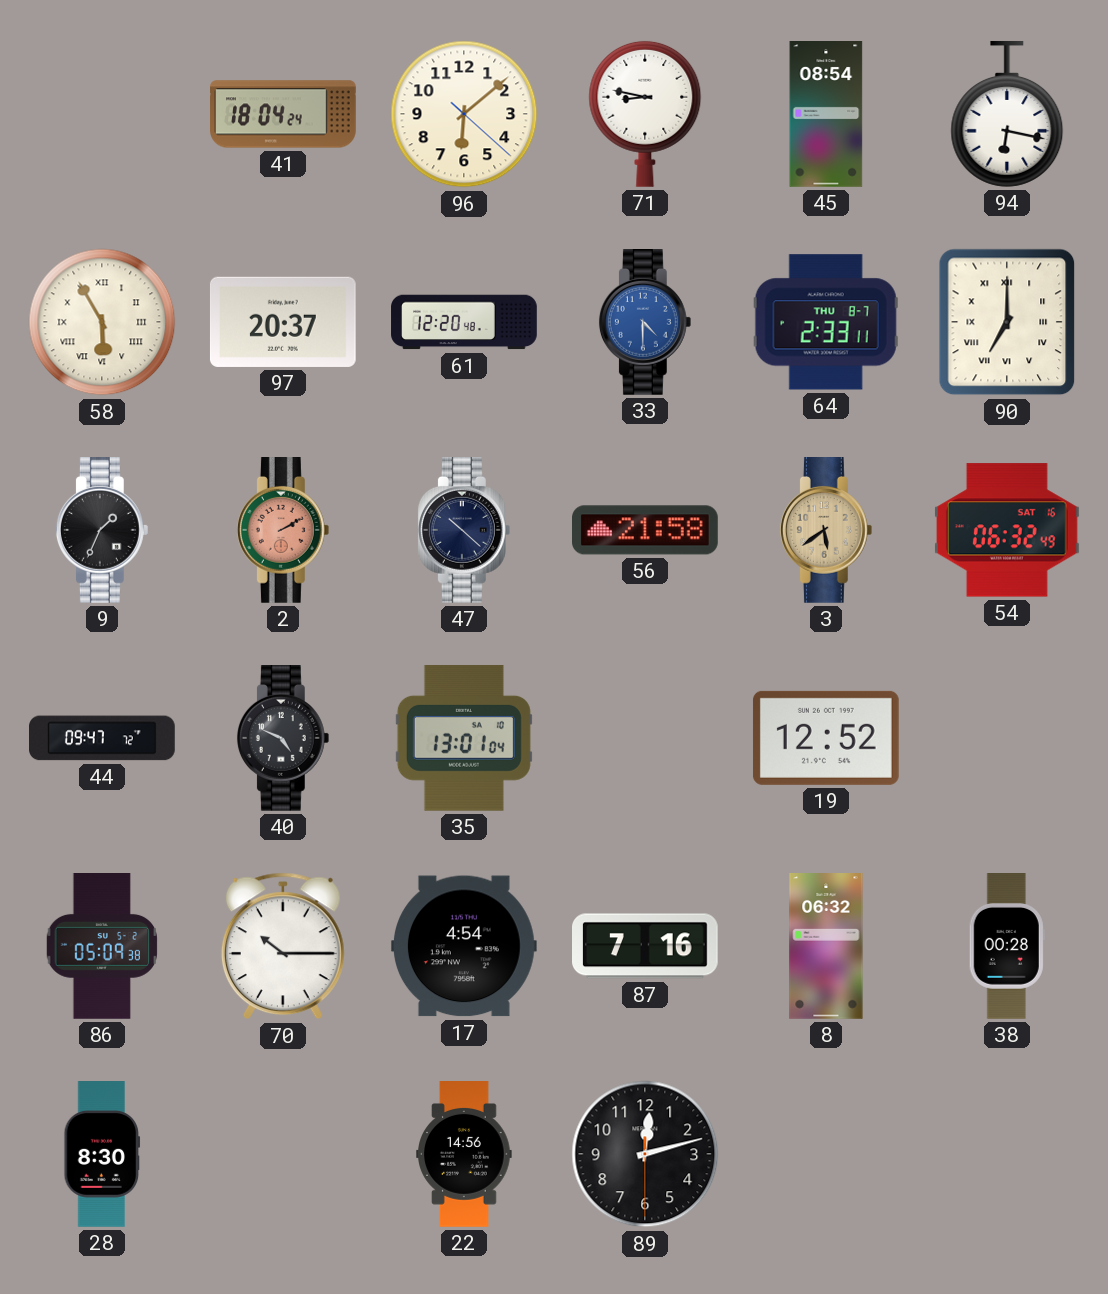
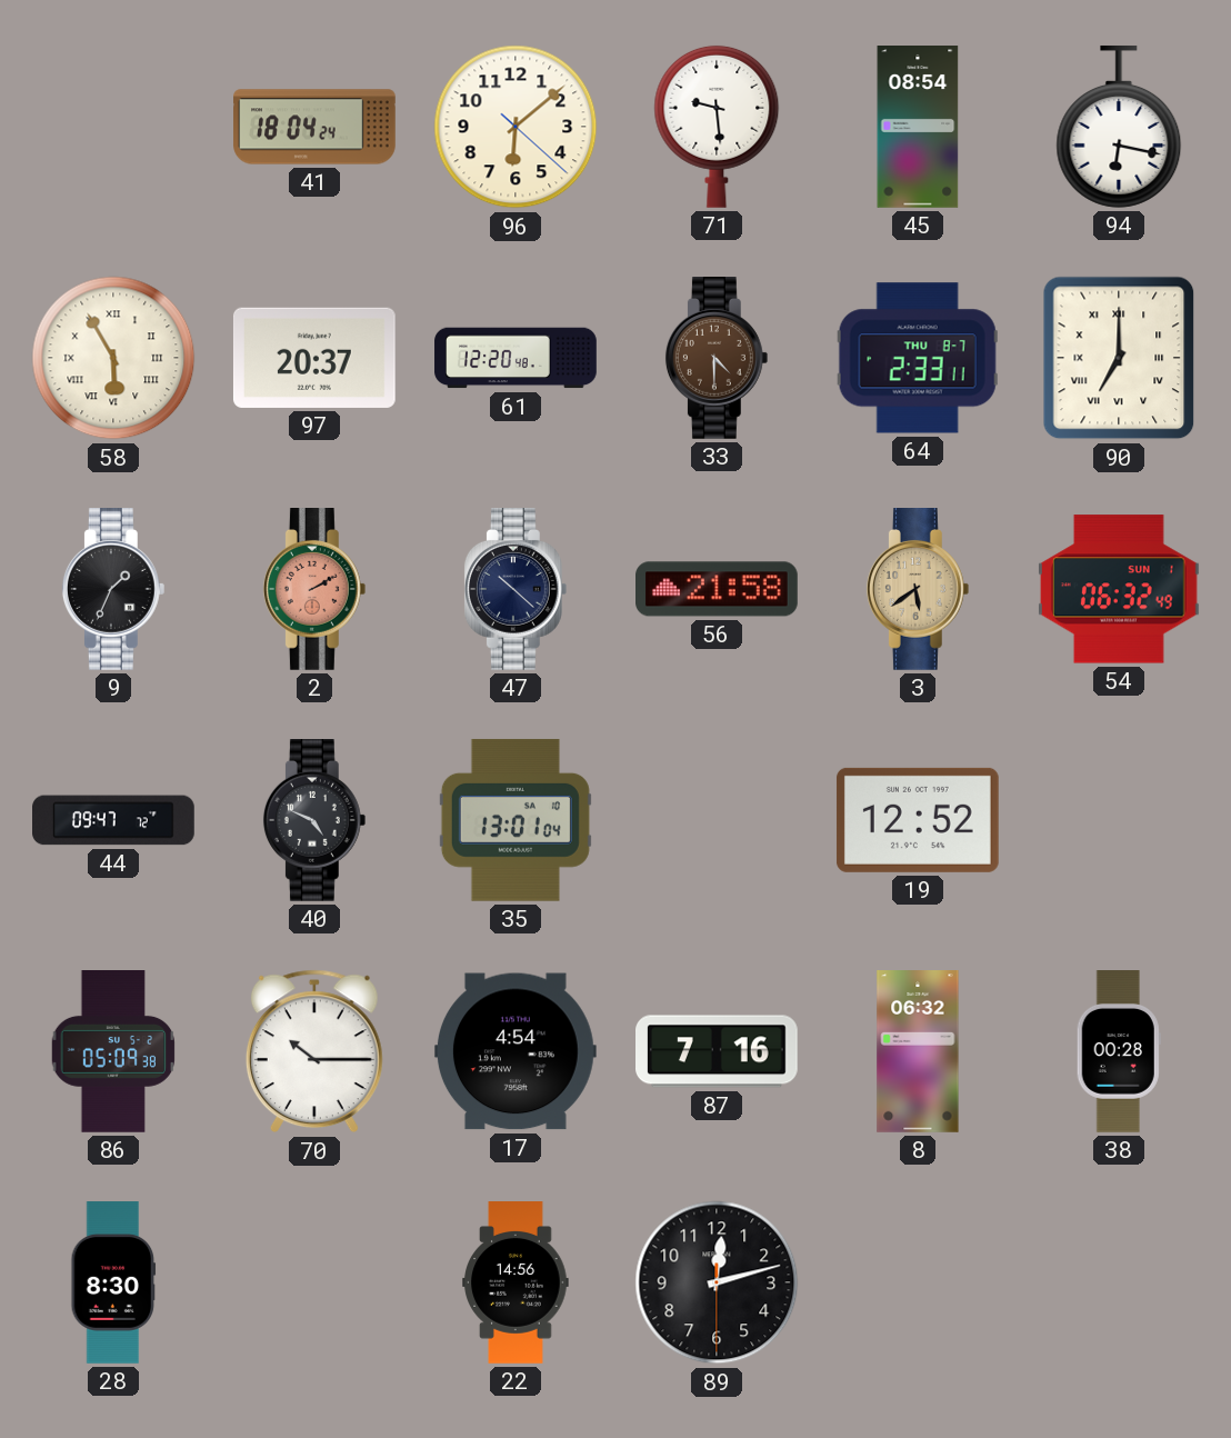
71: 8:47 -> 9:29
33 dial: blue -> brown
54 date: SAT 16 -> SUN 1
